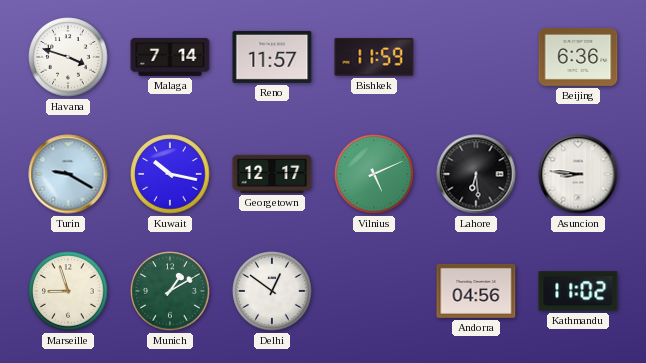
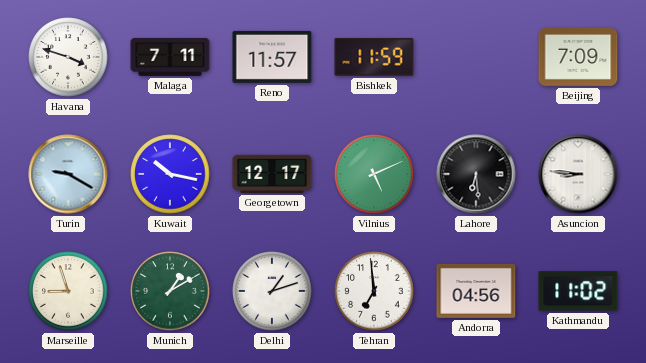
Malaga: 7:14 -> 7:11
Beijing: 6:36 -> 7:09
Delhi: 12:51 -> 1:12
Tehran: none -> 6:59
